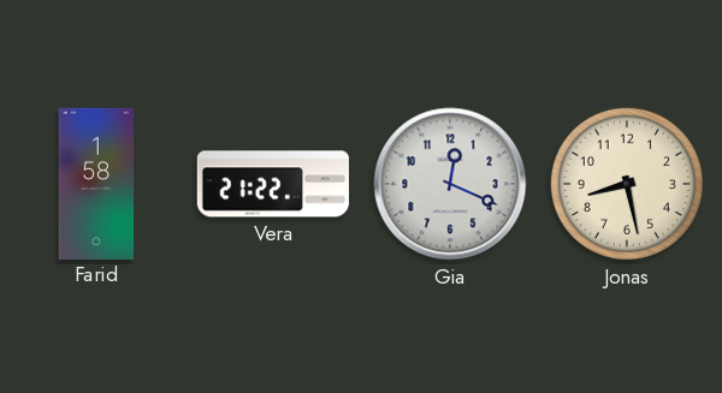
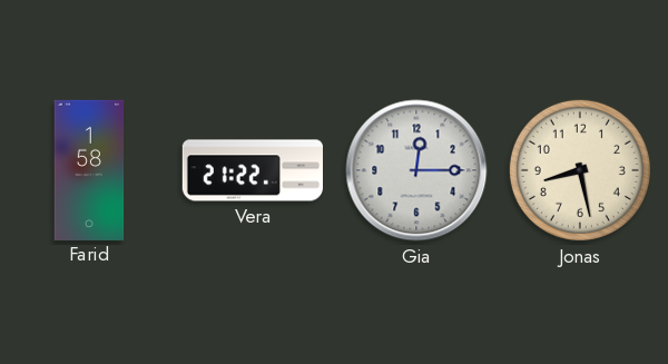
Gia: 12:19 -> 12:15
